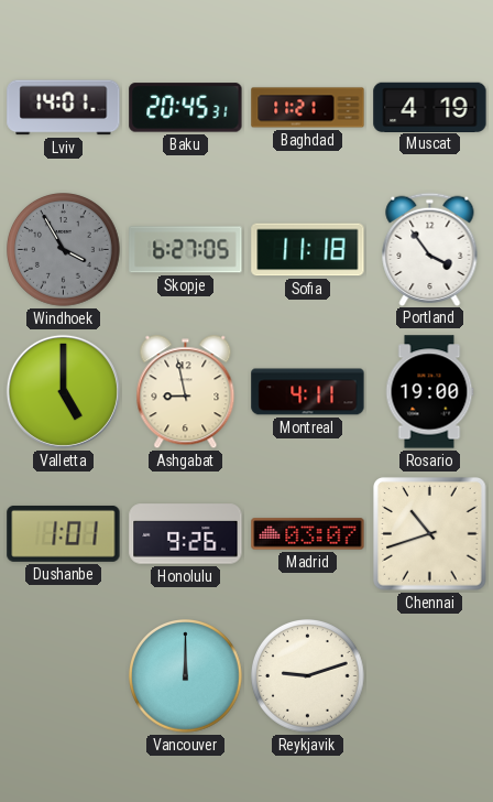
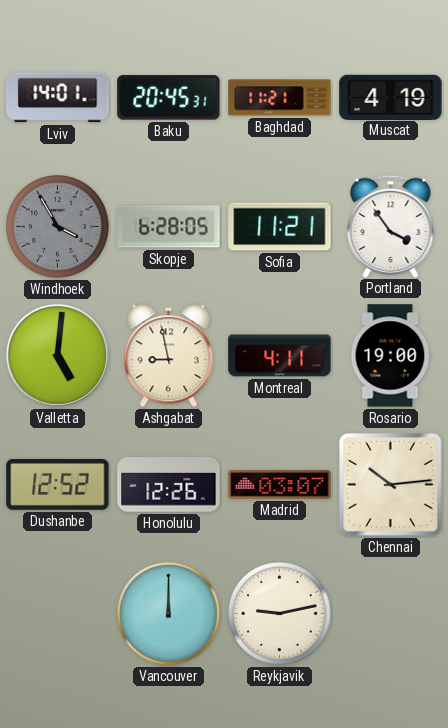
Skopje: 6:27 -> 6:28
Sofia: 11:18 -> 11:21
Valletta: 5:00 -> 5:01
Dushanbe: 1:01 -> 12:52
Honolulu: 9:26 -> 12:26
Chennai: 10:42 -> 10:14
Reykjavik: 9:12 -> 9:13
